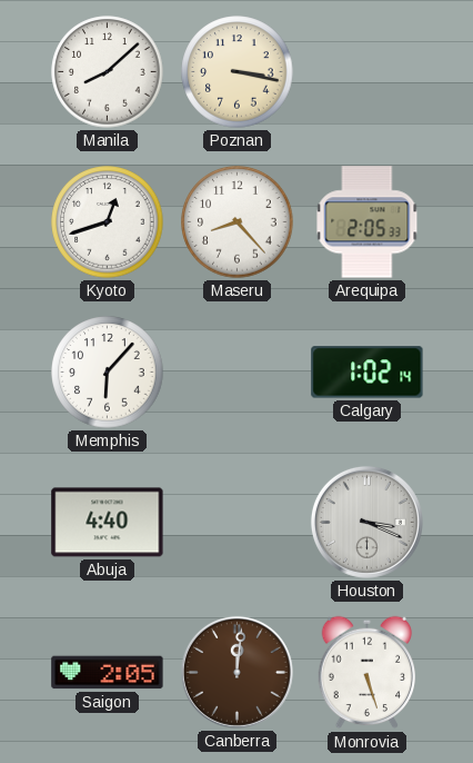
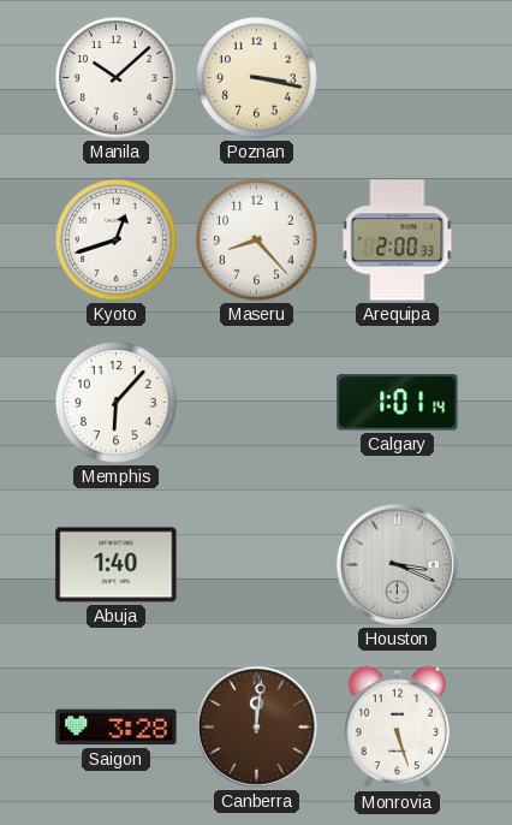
Manila: 8:08 -> 10:08
Arequipa: 2:05 -> 2:00
Calgary: 1:02 -> 1:01
Abuja: 4:40 -> 1:40
Saigon: 2:05 -> 3:28
